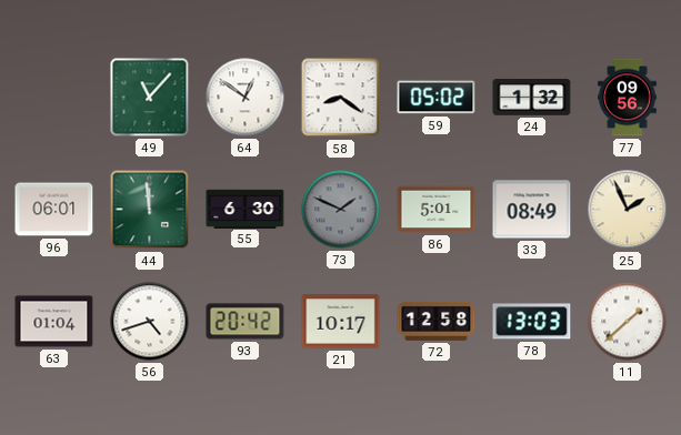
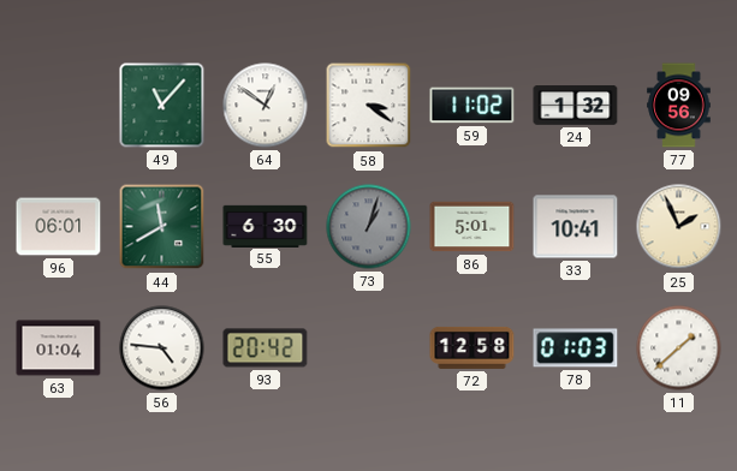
58: 8:21 -> 3:21
59: 05:02 -> 11:02
44: 11:59 -> 11:40
73: 1:49 -> 1:03
33: 08:49 -> 10:41
56: 4:42 -> 4:46
21: 10:17 -> none
78: 13:03 -> 01:03
